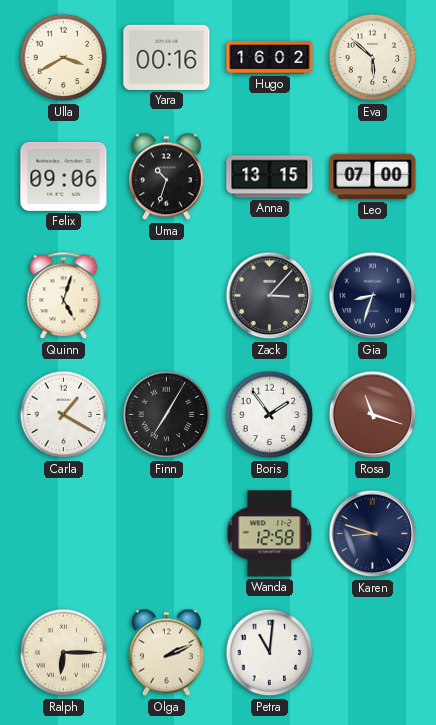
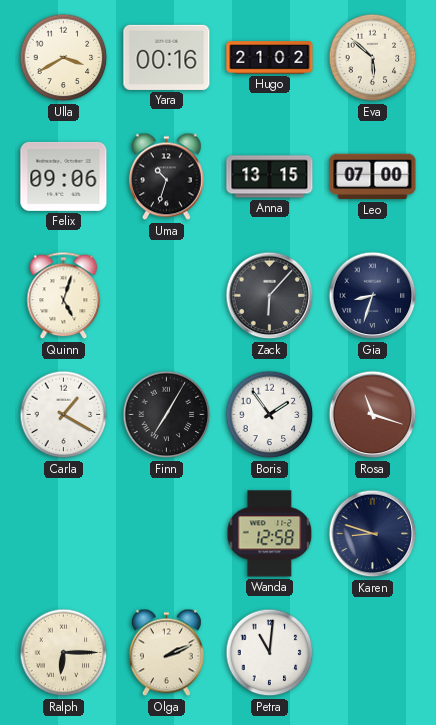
Hugo: 16:02 -> 21:02
Zack: 3:07 -> 6:07
